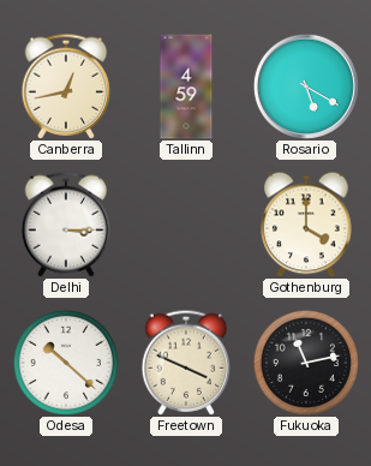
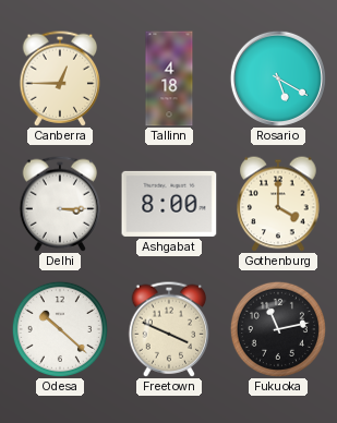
Canberra: 12:43 -> 12:45
Tallinn: 4:59 -> 4:18
Ashgabat: none -> 8:00
